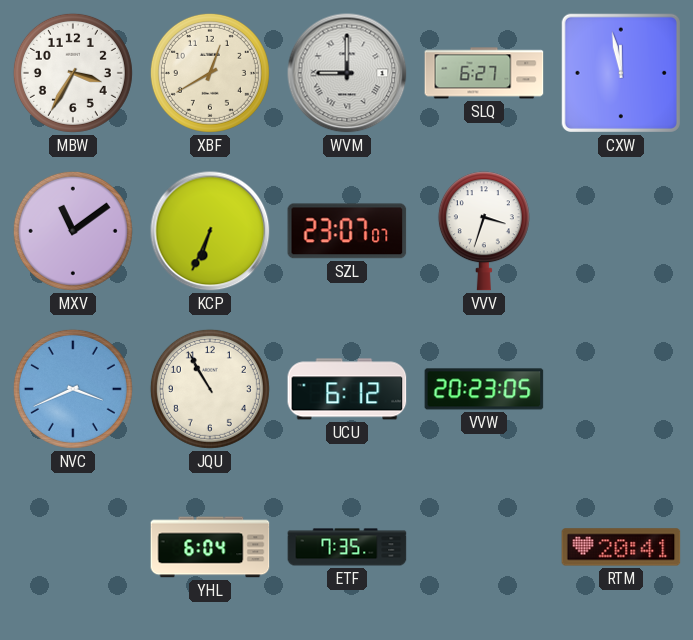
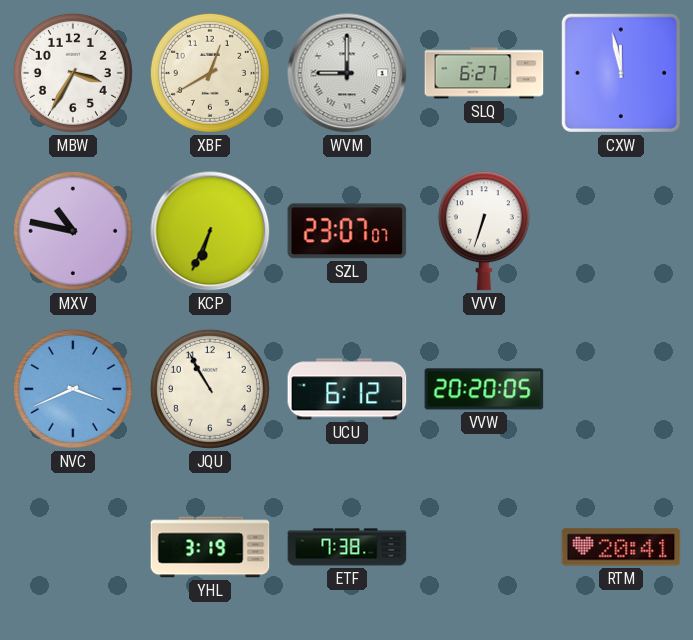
MXV: 11:09 -> 10:47
VVV: 3:33 -> 6:33
VVW: 20:23 -> 20:20
YHL: 6:04 -> 3:19
ETF: 7:35 -> 7:38
